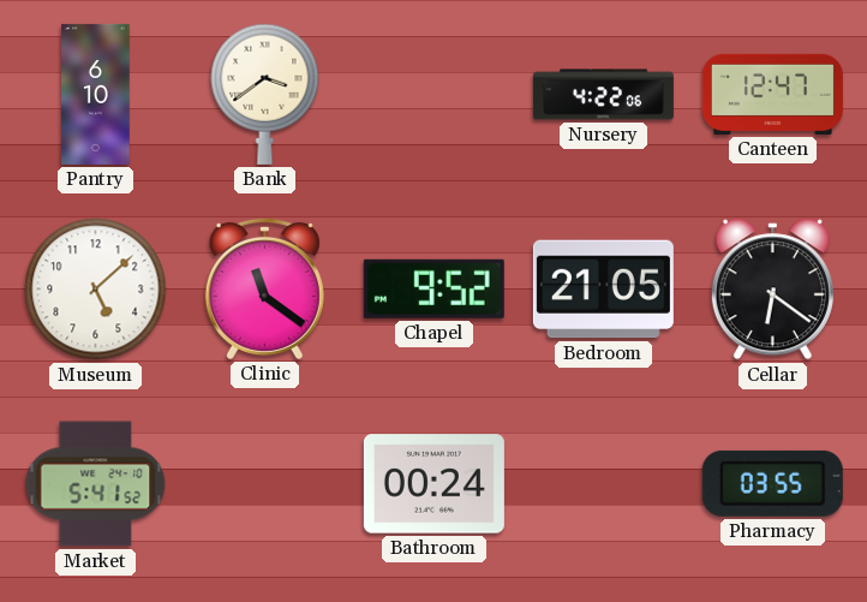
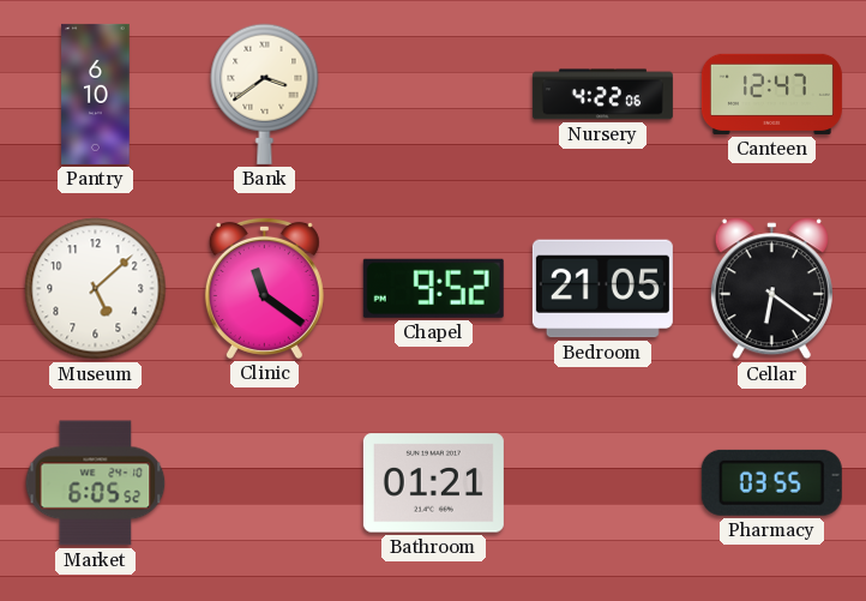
Market: 5:41 -> 6:05
Bathroom: 00:24 -> 01:21
